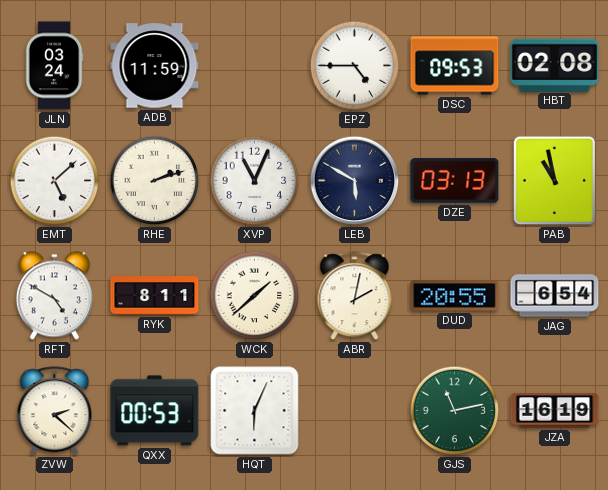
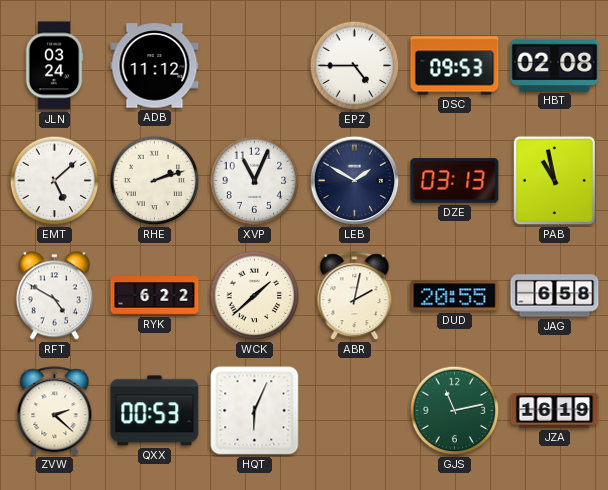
ADB: 11:59 -> 11:12
LEB: 5:50 -> 1:50
RYK: 8:11 -> 6:22
JAG: 6:54 -> 6:58
